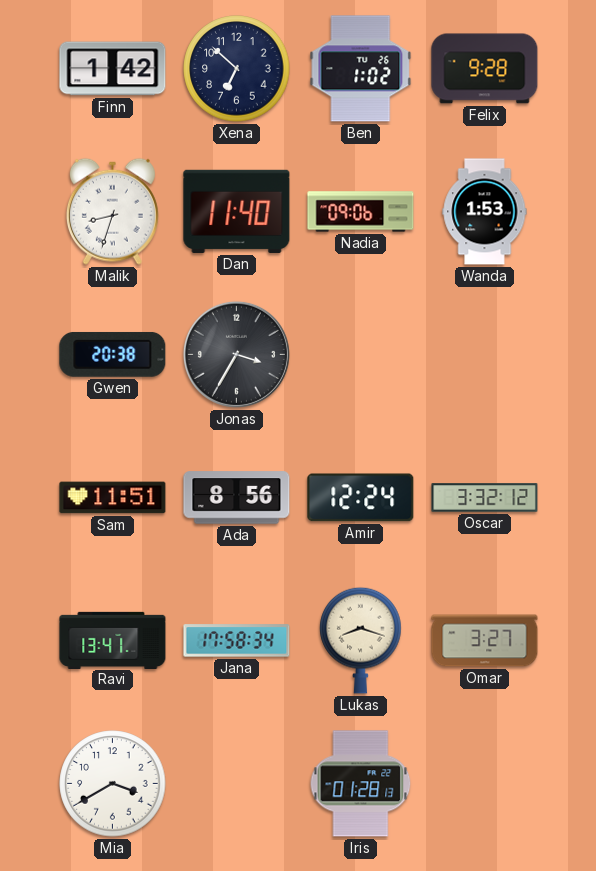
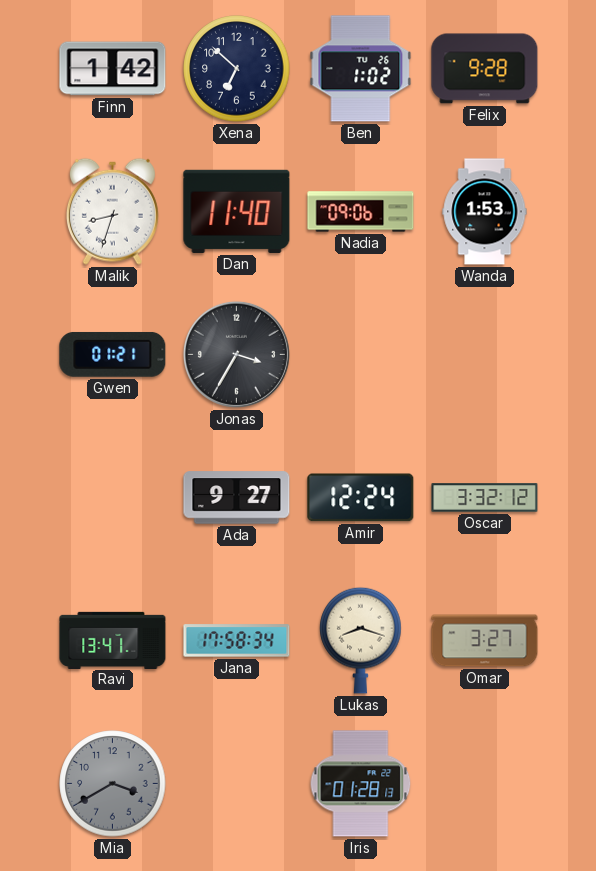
Gwen: 20:38 -> 01:21
Sam: 11:51 -> none
Ada: 8:56 -> 9:27
Mia dial: white -> grey
